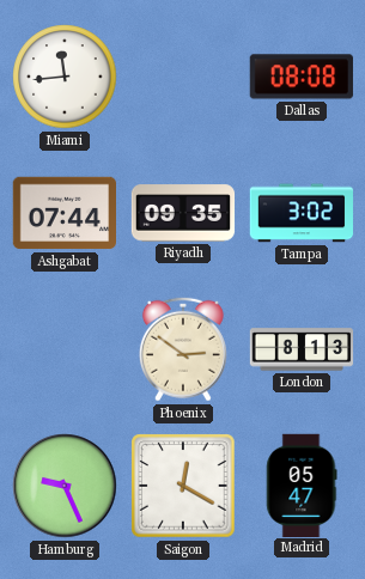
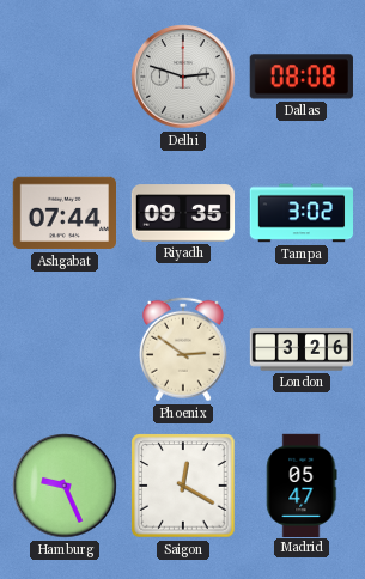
Miami: 11:44 -> none
Delhi: none -> 2:48
London: 8:13 -> 3:26
